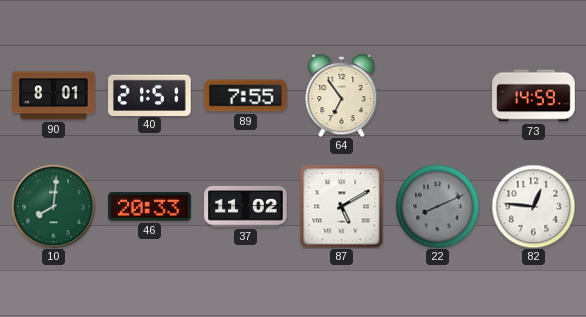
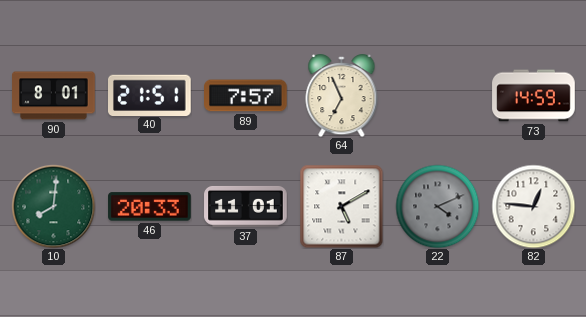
89: 7:55 -> 7:57
64: 6:54 -> 6:56
37: 11:02 -> 11:01
22: 8:11 -> 4:11
